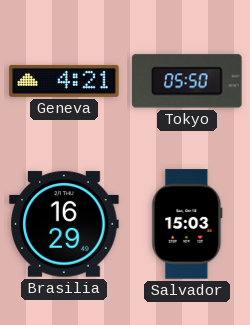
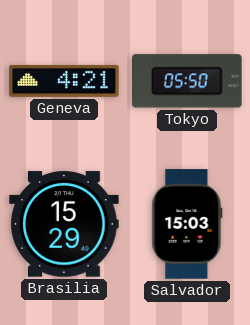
Brasilia: 16:29 -> 15:29
